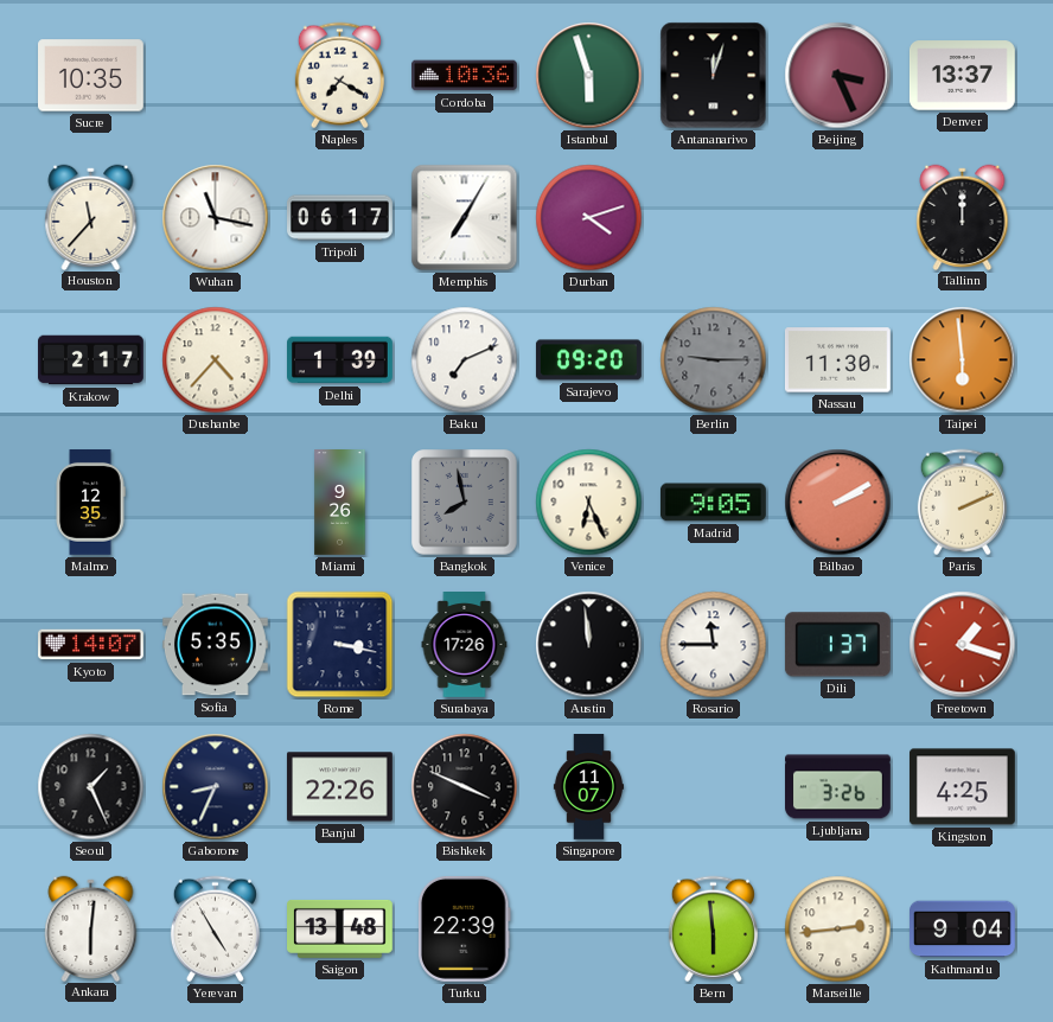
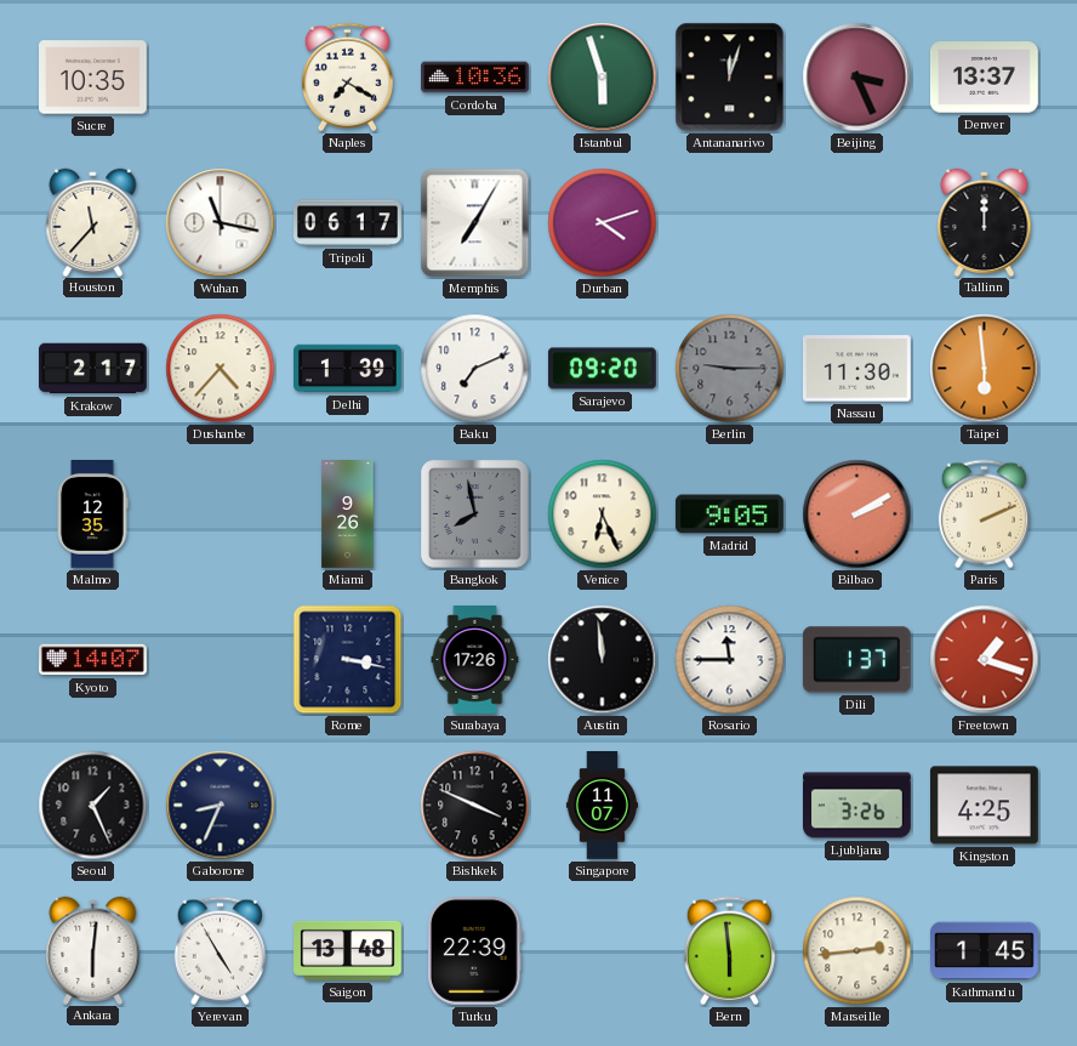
Sofia: 5:35 -> none
Banjul: 22:26 -> none
Kathmandu: 9:04 -> 1:45
